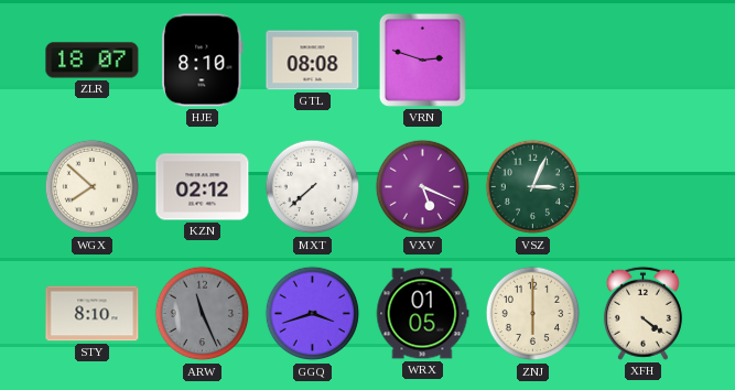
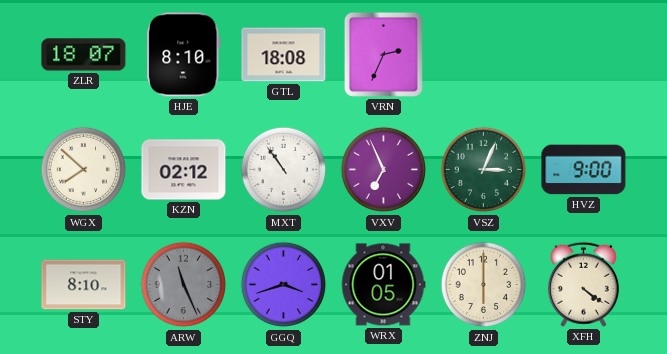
GTL: 08:08 -> 18:08
VRN: 2:48 -> 2:34
MXT: 7:38 -> 10:54
VXV: 5:19 -> 6:56
HVZ: none -> 9:00
